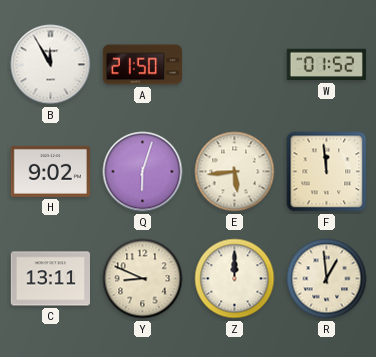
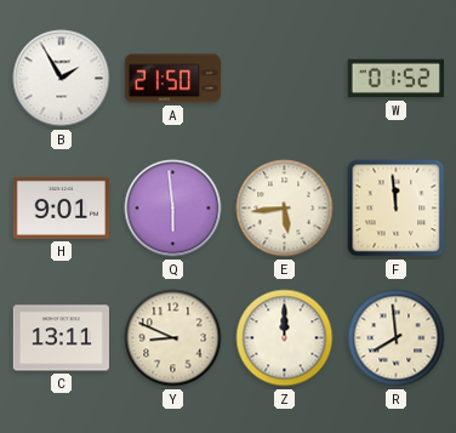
B: 11:55 -> 1:55
H: 9:02 -> 9:01
Q: 6:03 -> 5:59
R: 12:59 -> 7:59
